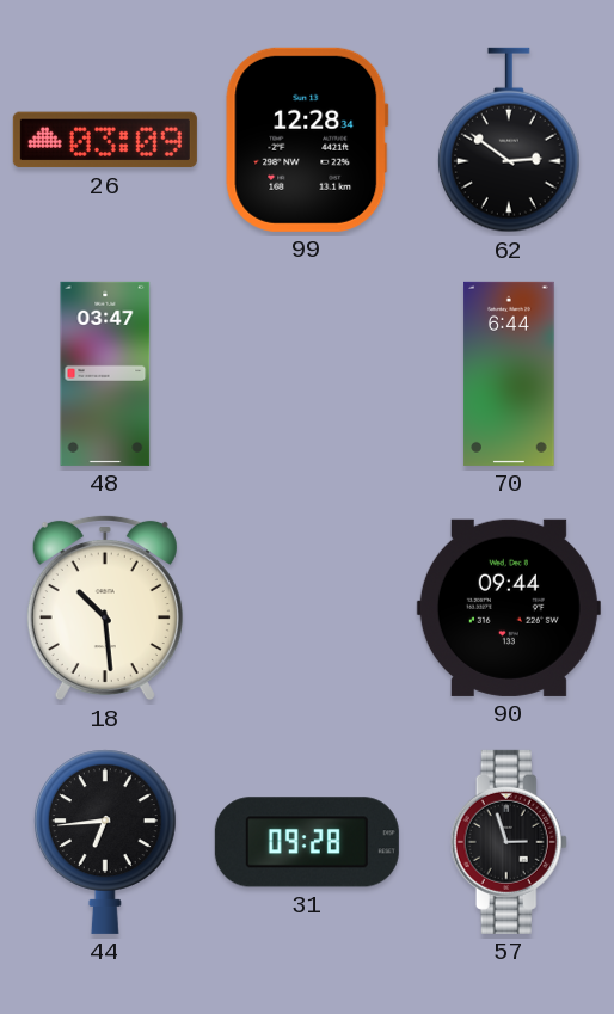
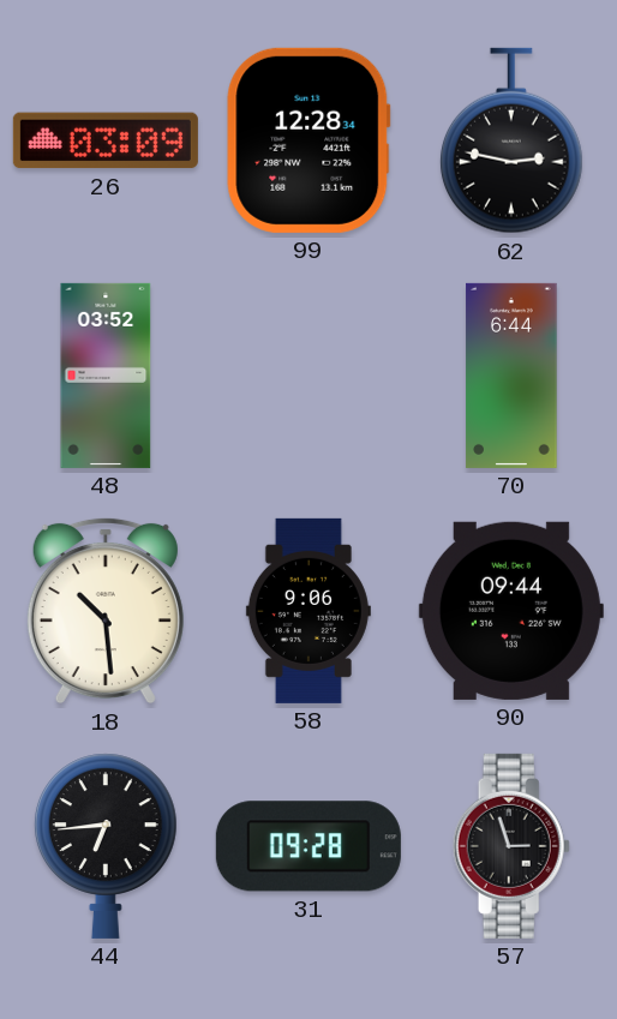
62: 2:51 -> 2:47
48: 03:47 -> 03:52
58: none -> 9:06
